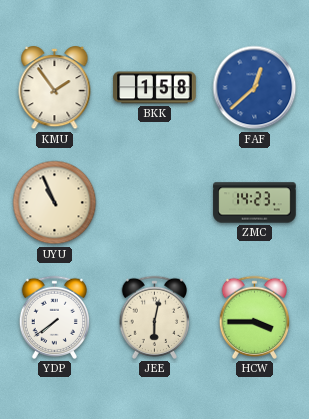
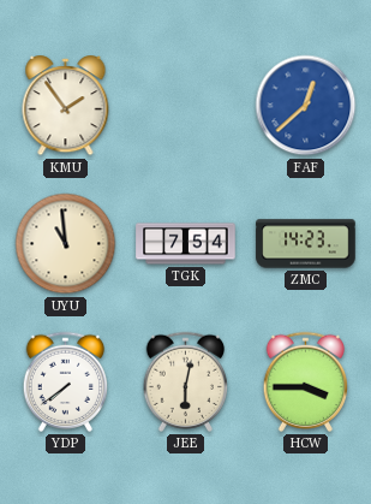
BKK: 1:58 -> none
UYU: 10:56 -> 10:59
TGK: none -> 7:54
